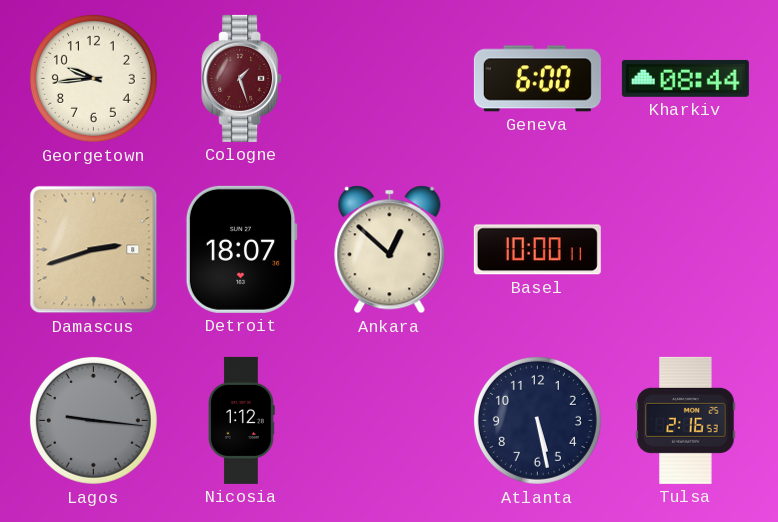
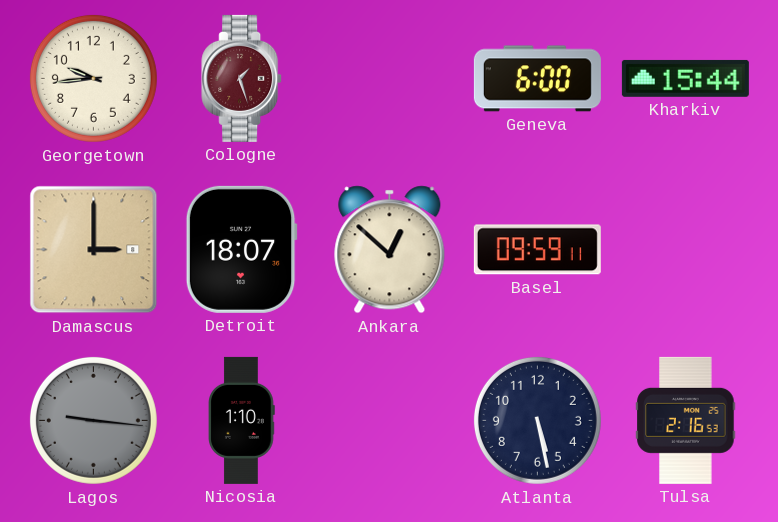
Kharkiv: 08:44 -> 15:44
Damascus: 2:42 -> 3:00
Basel: 10:00 -> 09:59
Nicosia: 1:12 -> 1:10
